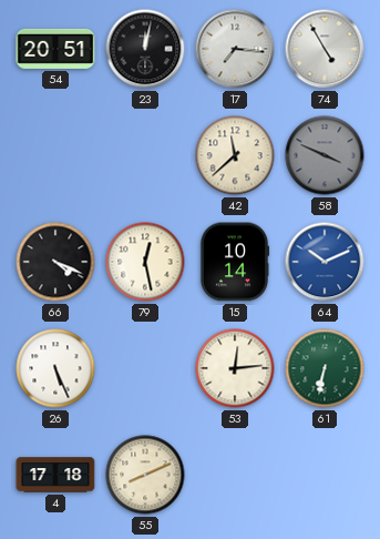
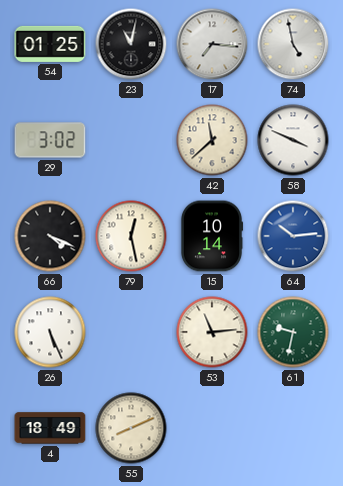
54: 20:51 -> 01:25
23: 12:02 -> 11:02
74: 4:55 -> 4:58
29: none -> 3:02
58 dial: grey -> white
64: 10:11 -> 10:14
53: 12:14 -> 11:14
61: 6:32 -> 9:32
4: 17:18 -> 18:49
